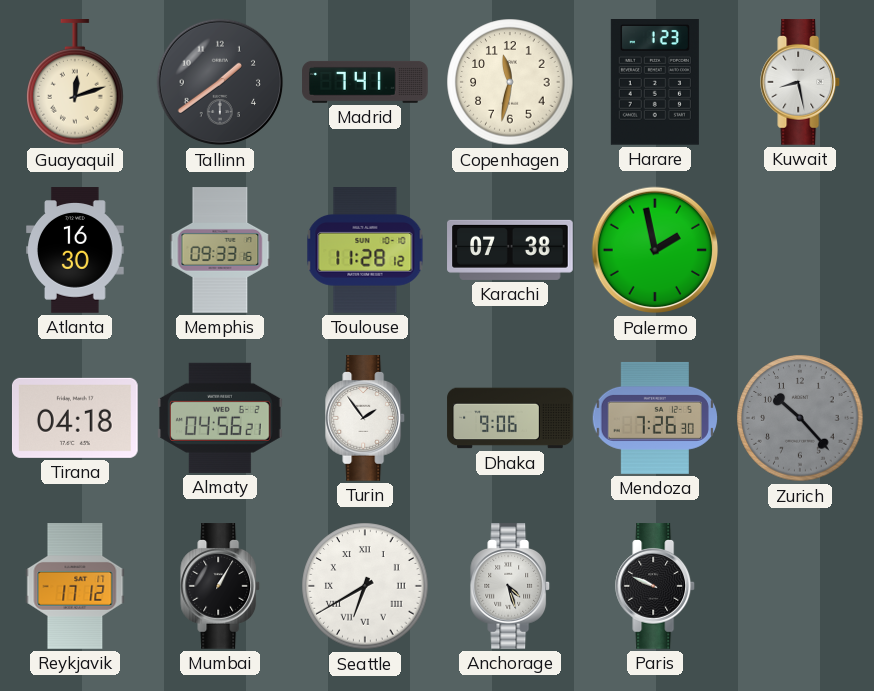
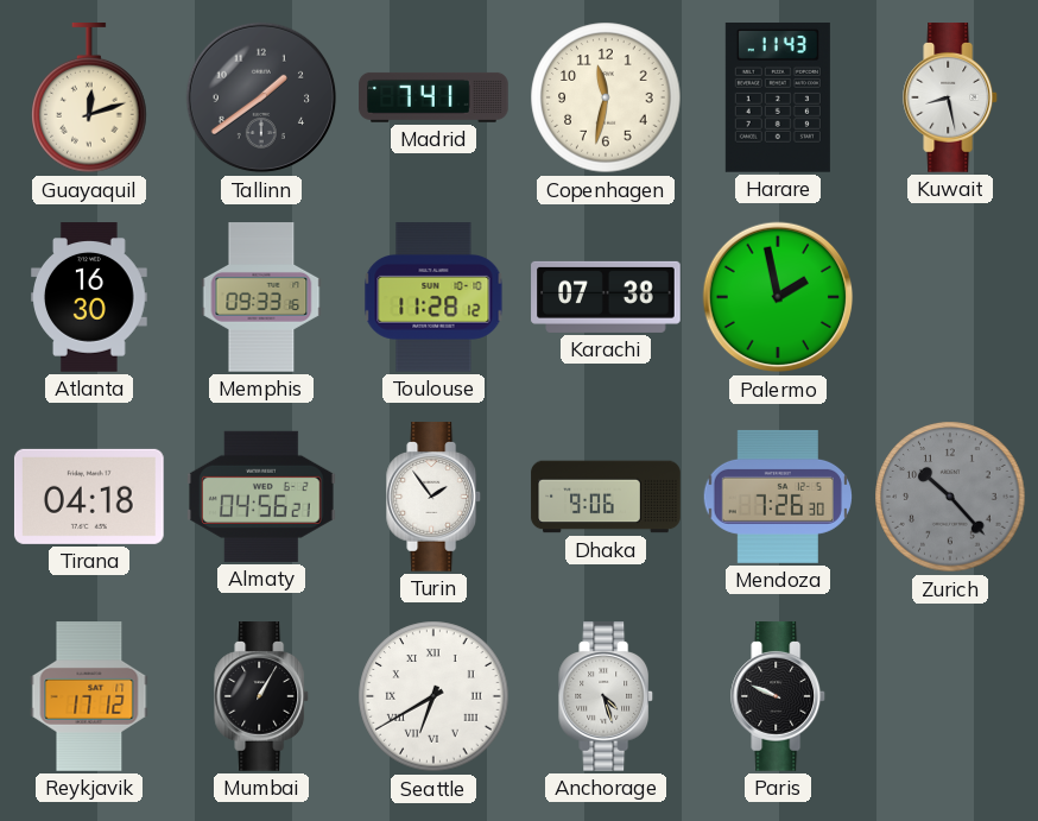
Harare: 1:23 -> 11:43
